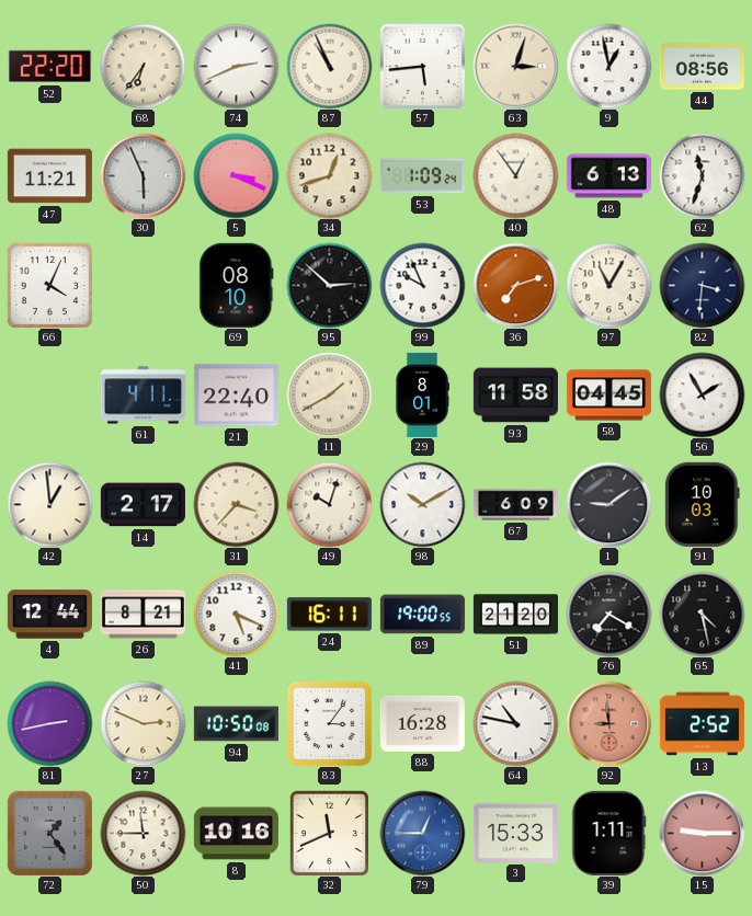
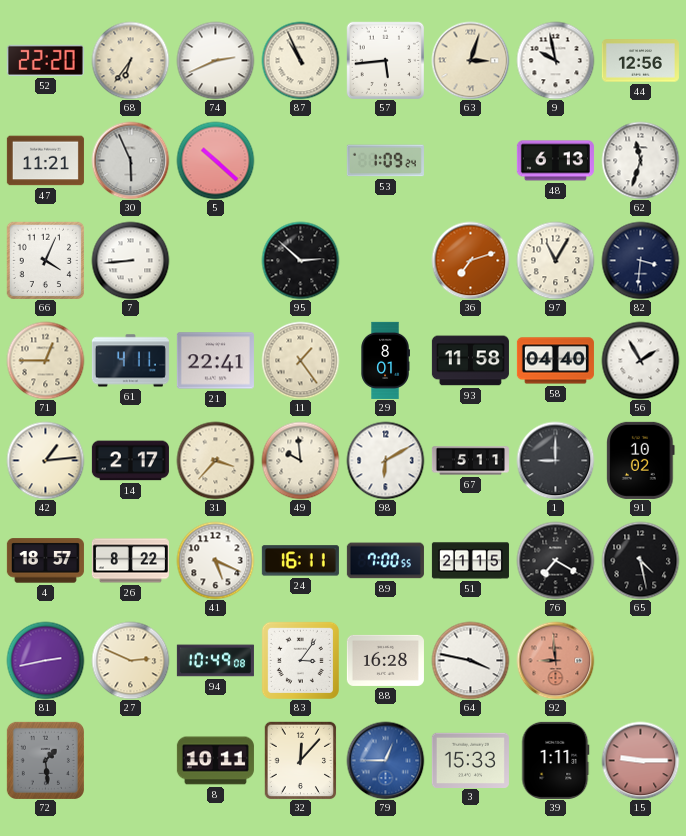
9: 12:58 -> 9:58
44: 08:56 -> 12:56
5: 3:19 -> 10:22
34: 12:42 -> none
40: 12:54 -> none
7: none -> 8:44
69: 08:10 -> none
99: 9:56 -> none
71: none -> 12:45
21: 22:40 -> 22:41
11: 1:40 -> 1:24
58: 04:45 -> 04:40
42: 12:59 -> 1:14
49: 10:03 -> 9:59
98: 10:10 -> 6:10
67: 6:09 -> 5:11
1: 9:09 -> 9:00
91: 10:03 -> 10:02
4: 12:44 -> 18:57
26: 8:21 -> 8:22
89: 19:00 -> 7:00
51: 21:20 -> 21:15
94: 10:50 -> 10:49
64: 10:47 -> 3:47
13: 2:52 -> none
72: 1:24 -> 1:29
50: 11:45 -> none
8: 10:16 -> 10:11
32: 11:41 -> 12:07
